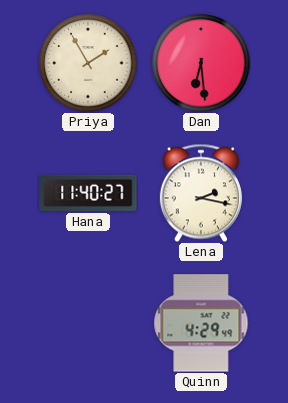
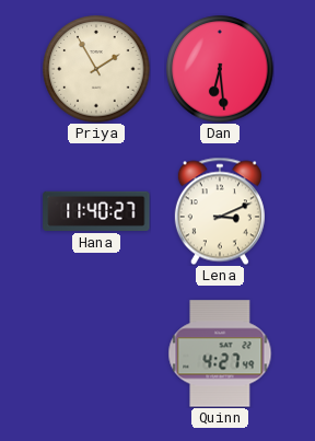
Lena: 2:17 -> 3:11
Quinn: 4:29 -> 4:27
